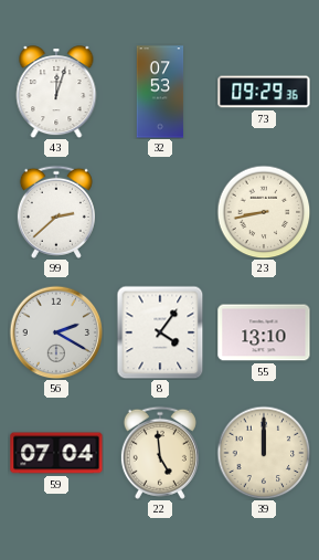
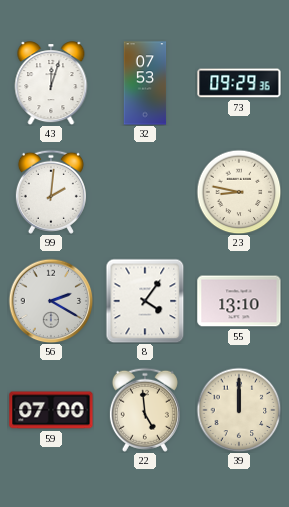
99: 2:38 -> 2:01
23: 8:43 -> 8:47
59: 07:04 -> 07:00
